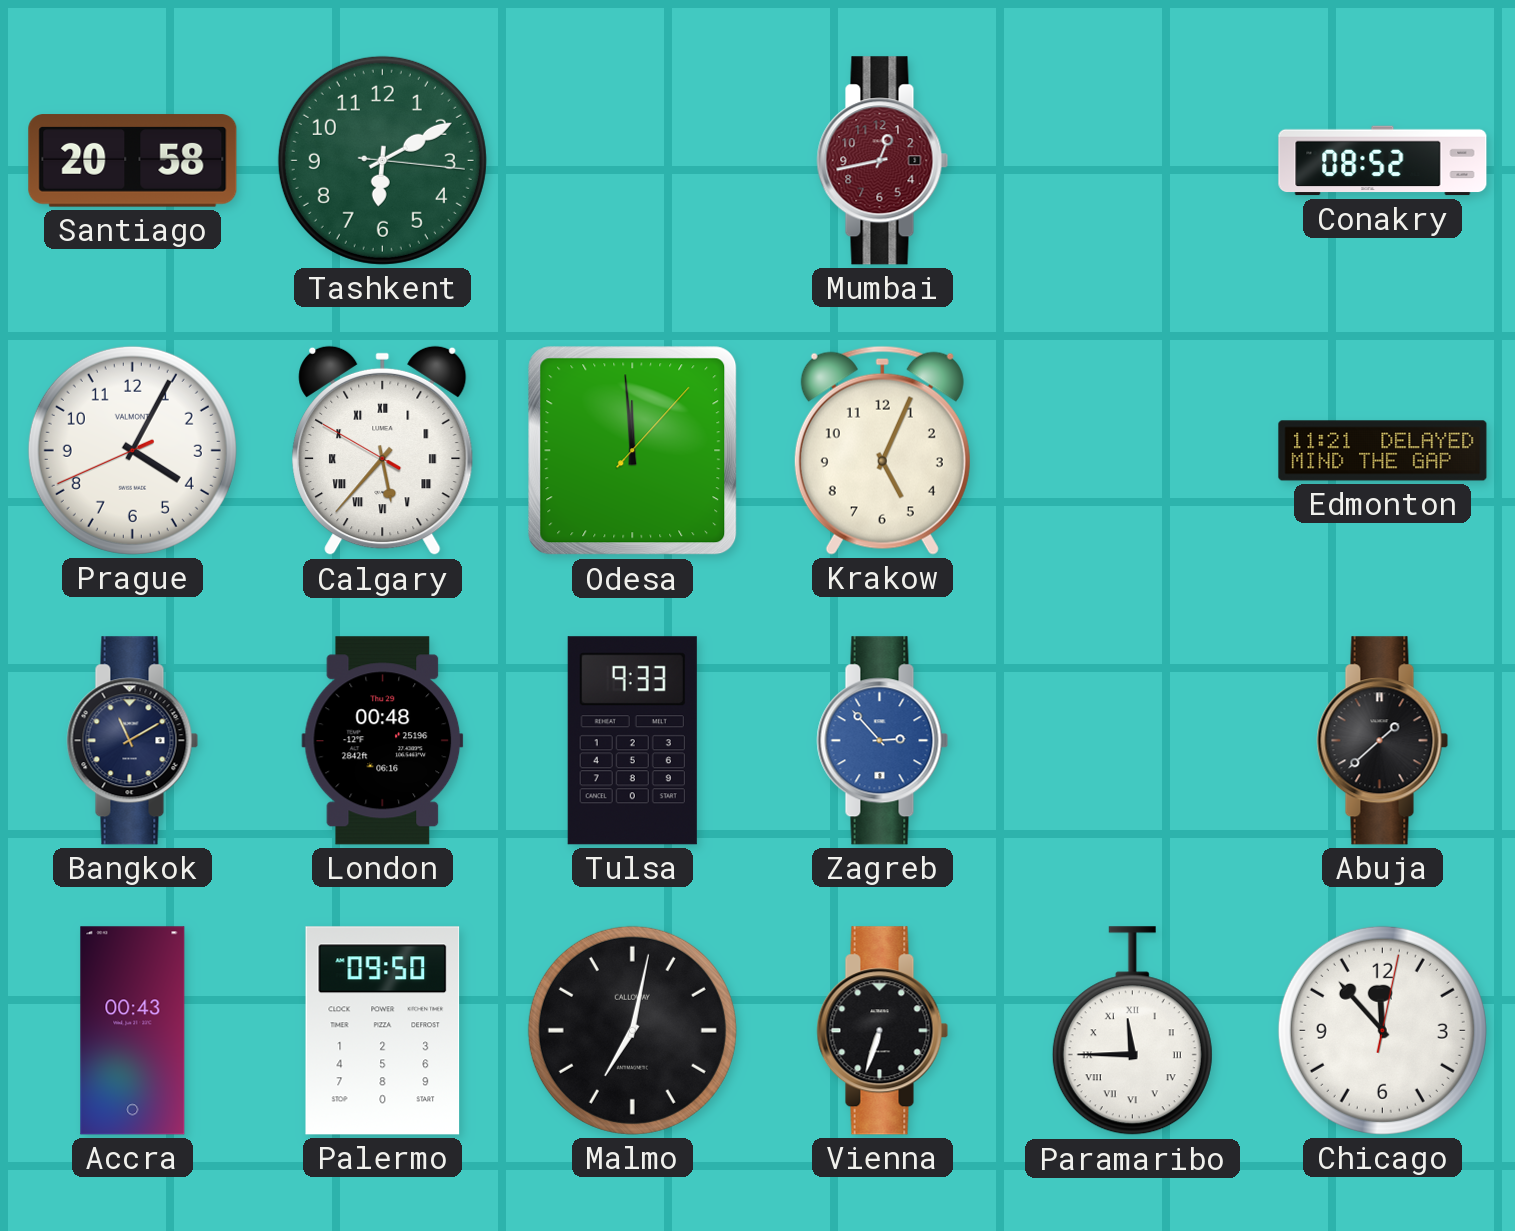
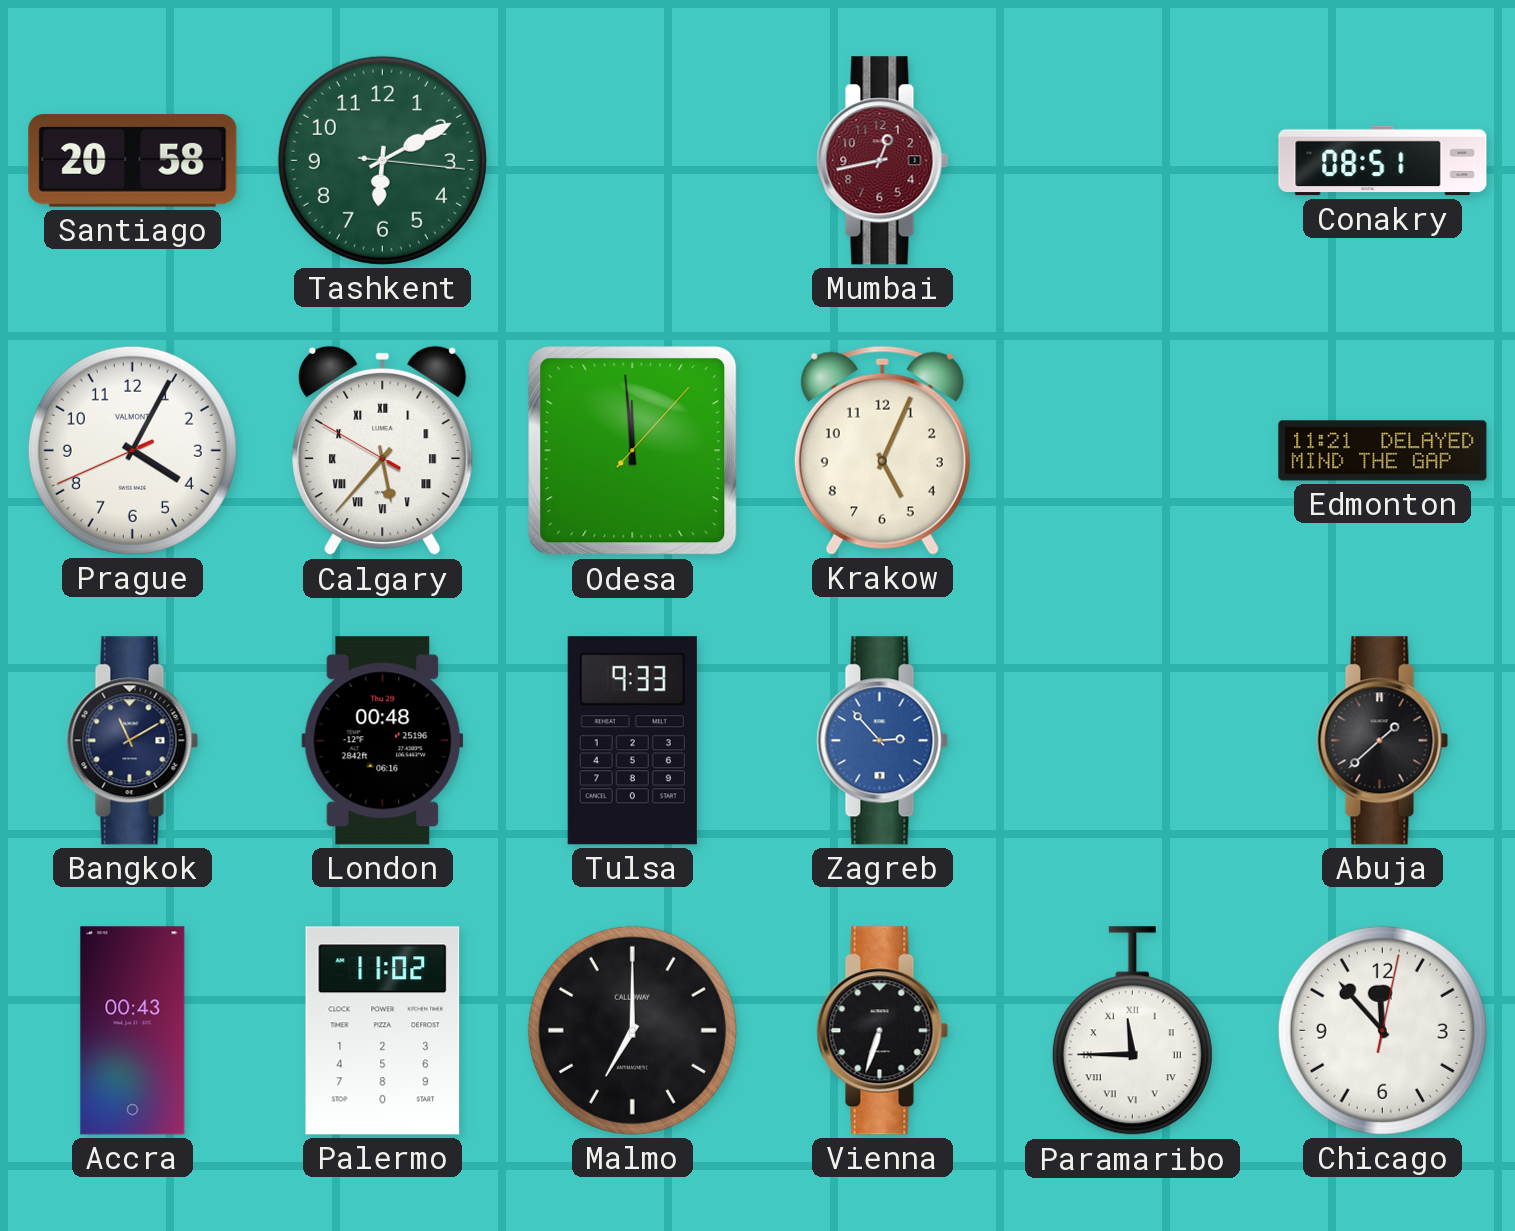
Conakry: 08:52 -> 08:51
Palermo: 09:50 -> 11:02
Malmo: 7:02 -> 7:00
